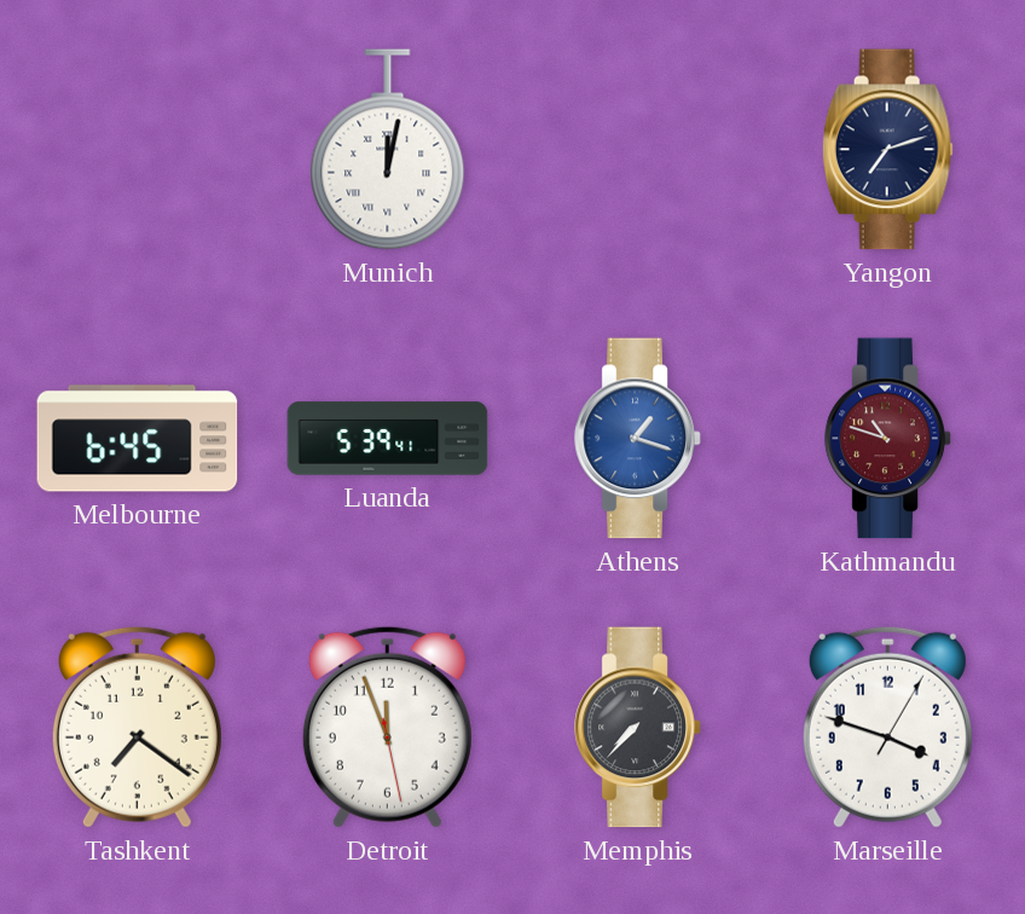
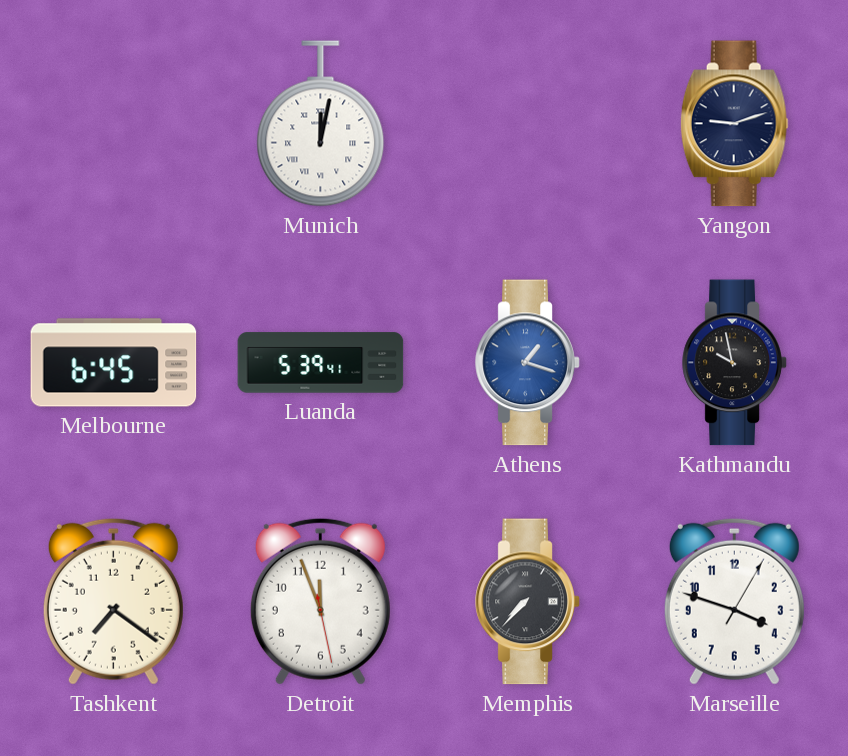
Yangon: 7:12 -> 9:12
Kathmandu: 10:48 -> 9:58
Kathmandu dial: burgundy -> black
